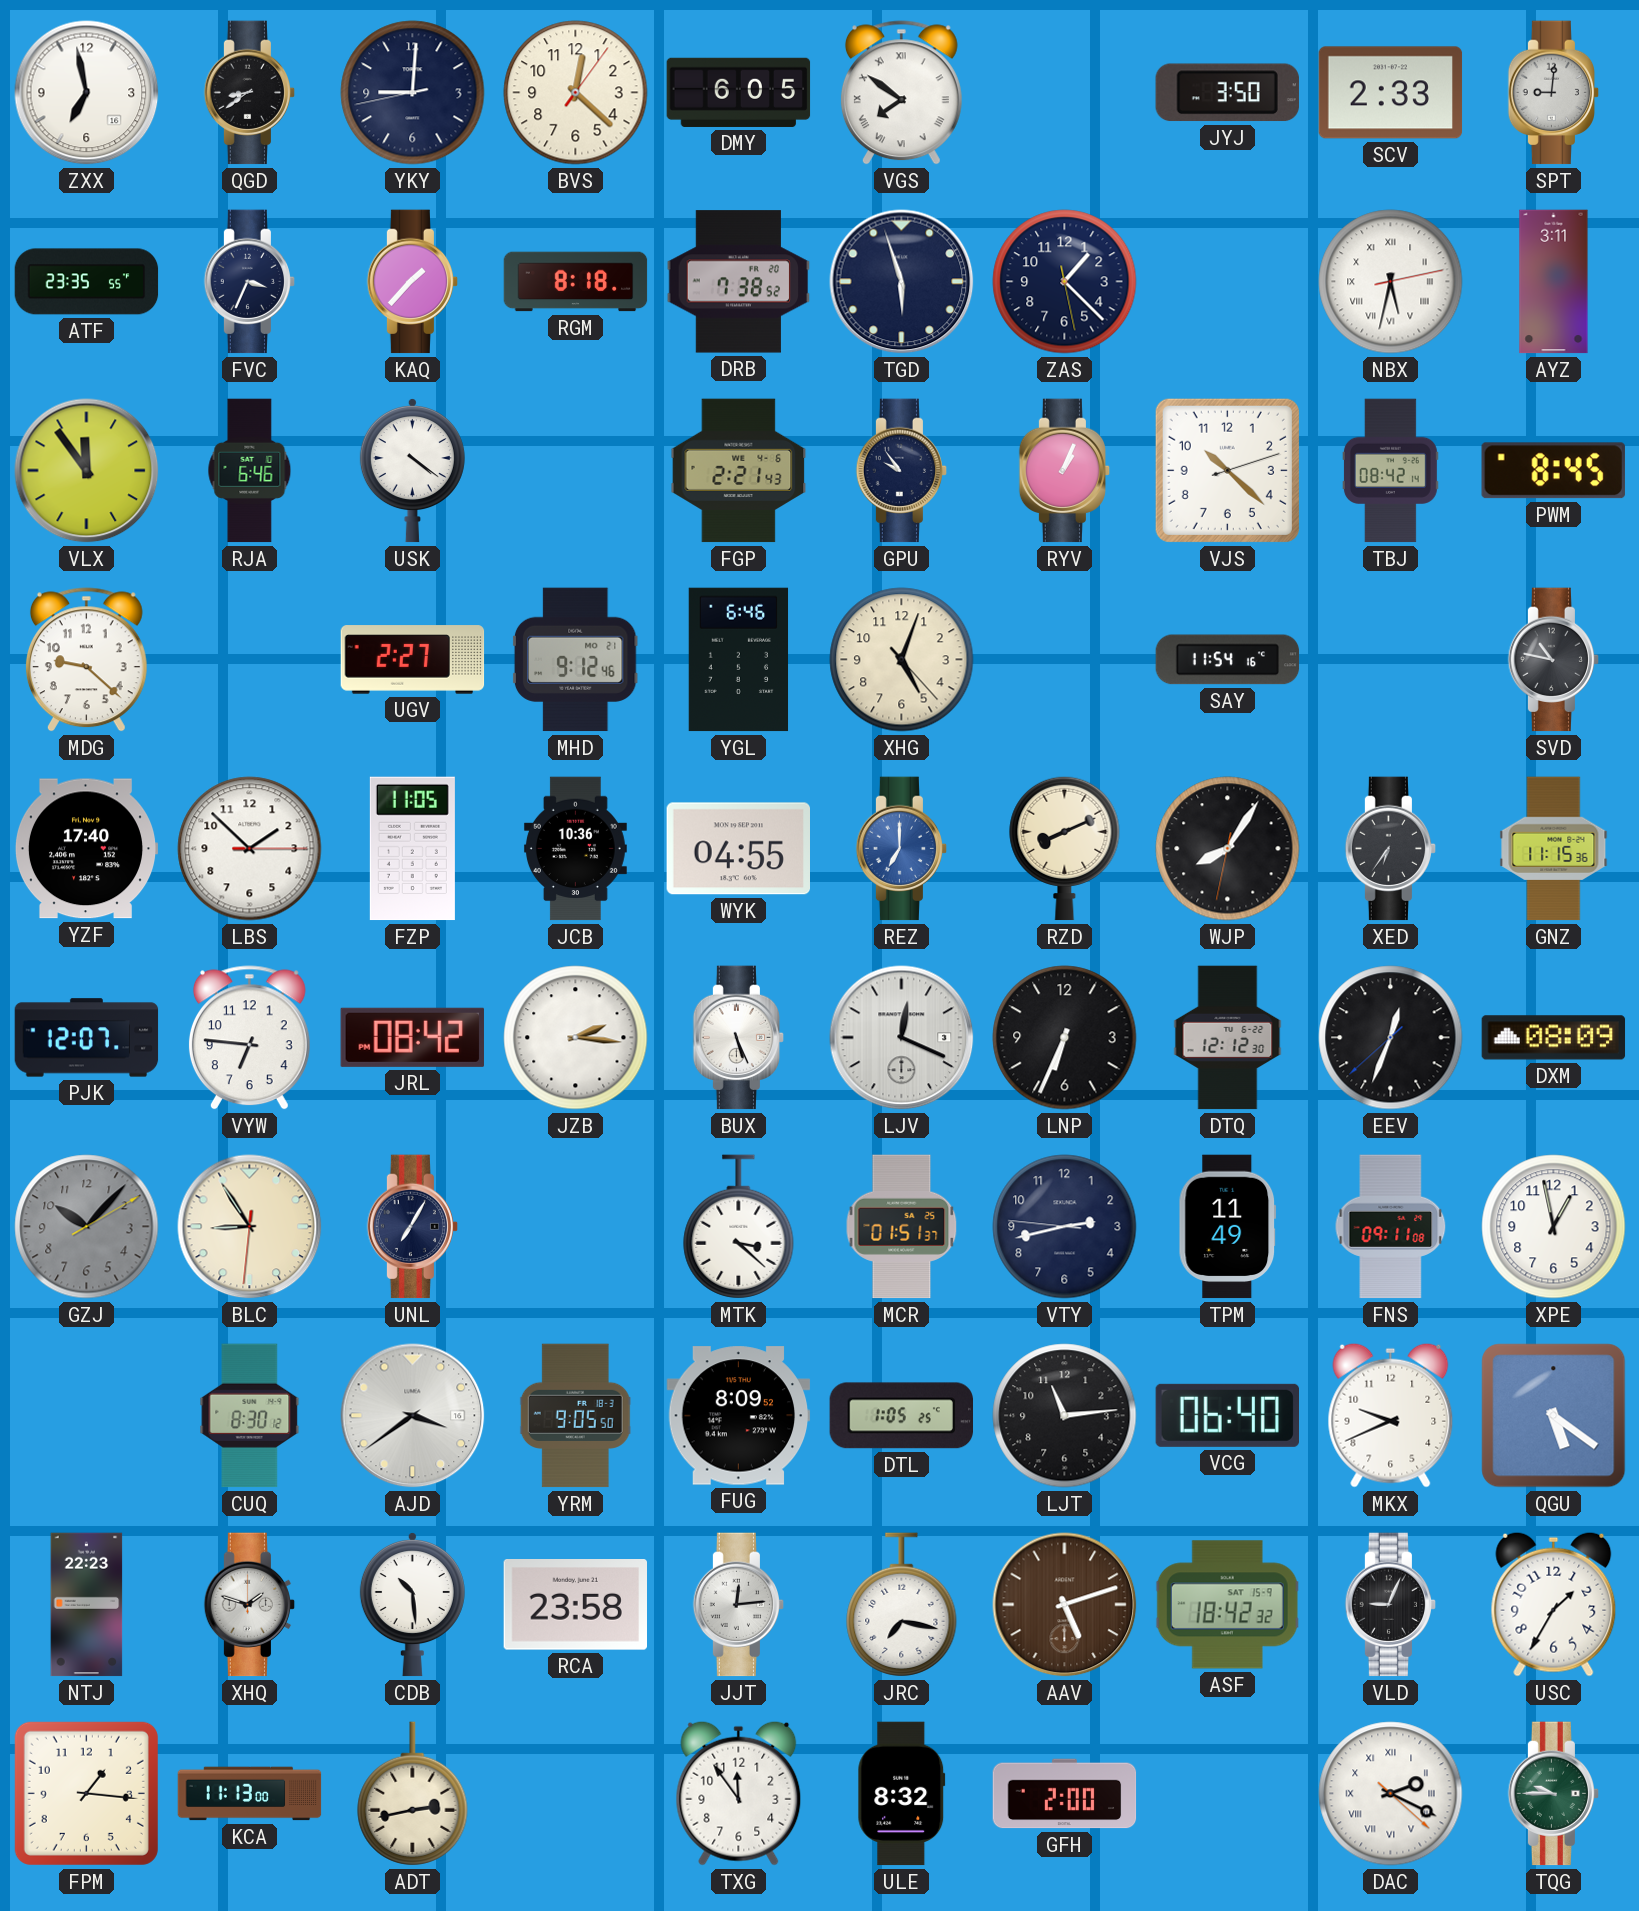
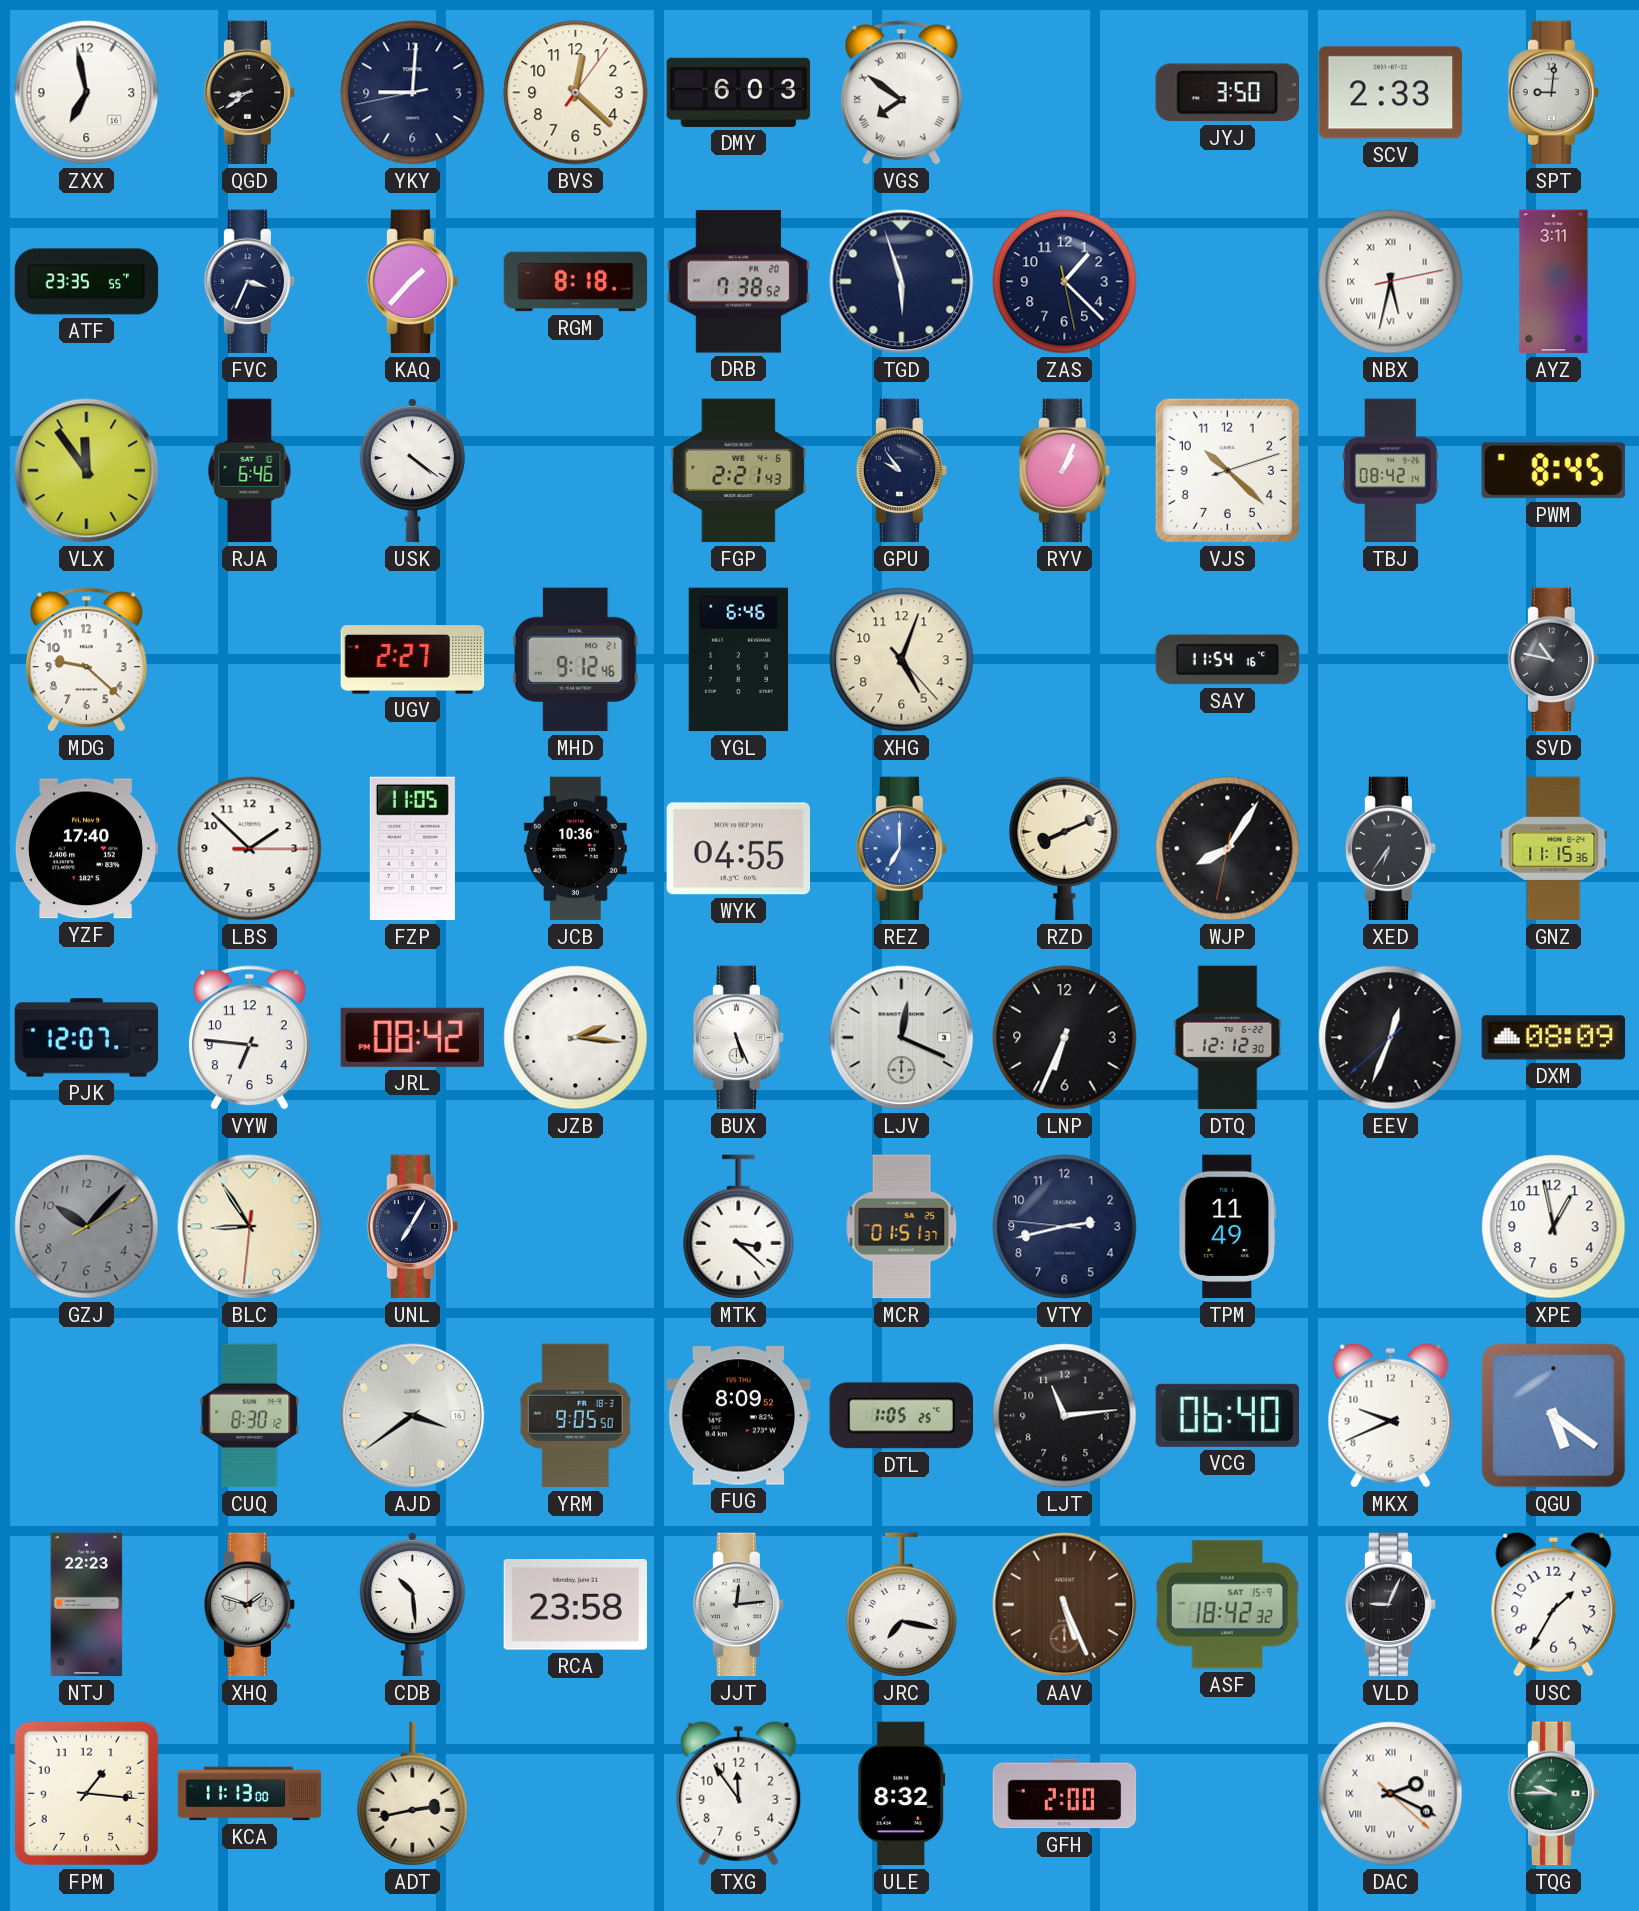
DMY: 6:05 -> 6:03
FNS: 09:11 -> none
AAV: 5:12 -> 5:26
